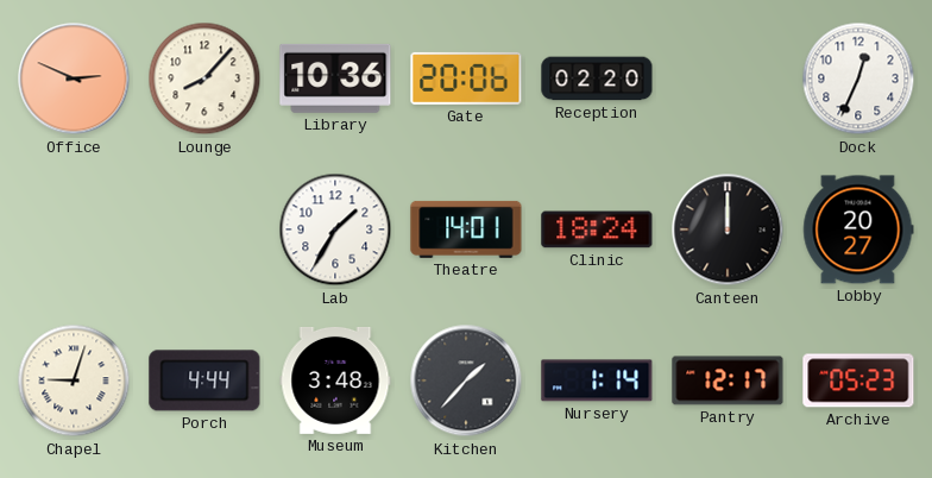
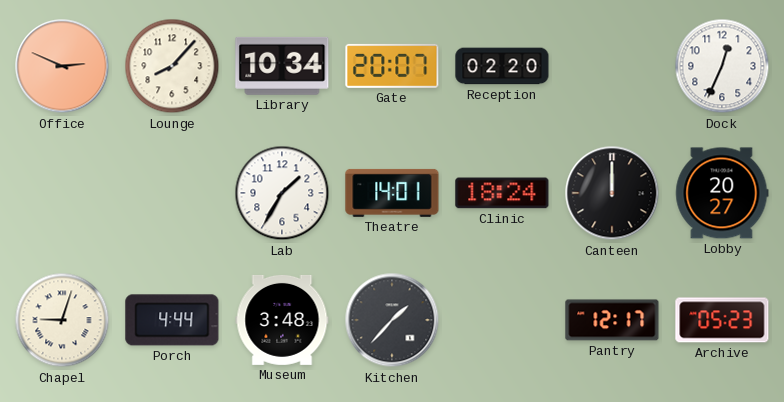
Library: 10:36 -> 10:34
Gate: 20:06 -> 20:07
Nursery: 1:14 -> none
